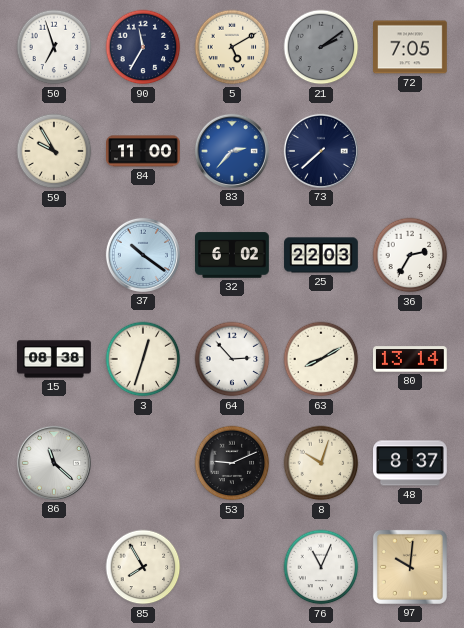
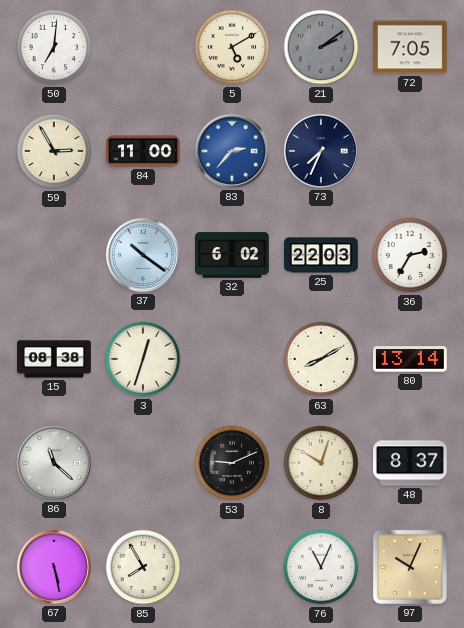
50: 6:57 -> 7:01
90: 11:35 -> none
59: 9:55 -> 2:55
73: 7:38 -> 7:34
64: 2:53 -> none
67: none -> 5:28
97: 10:01 -> 10:04
